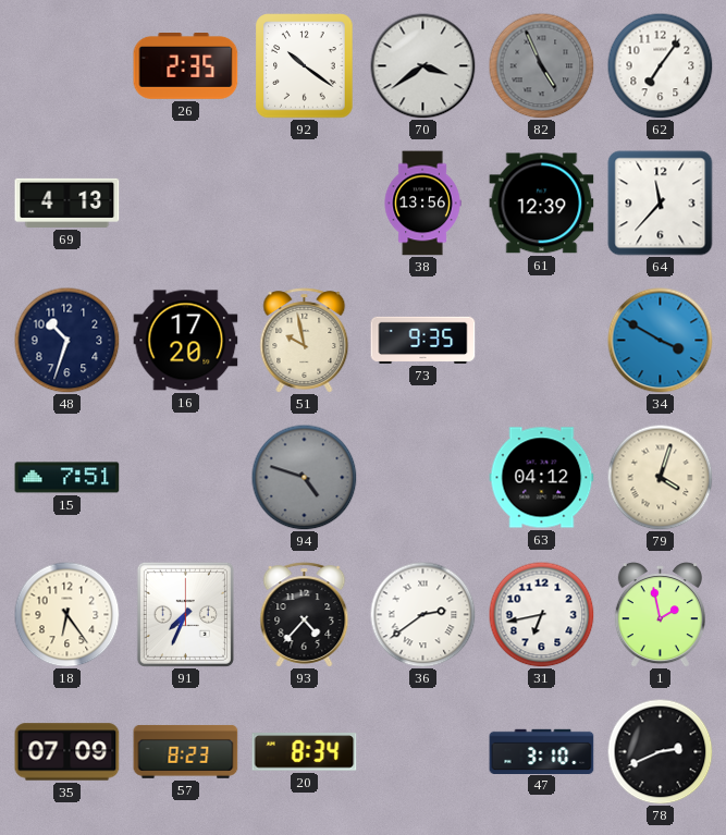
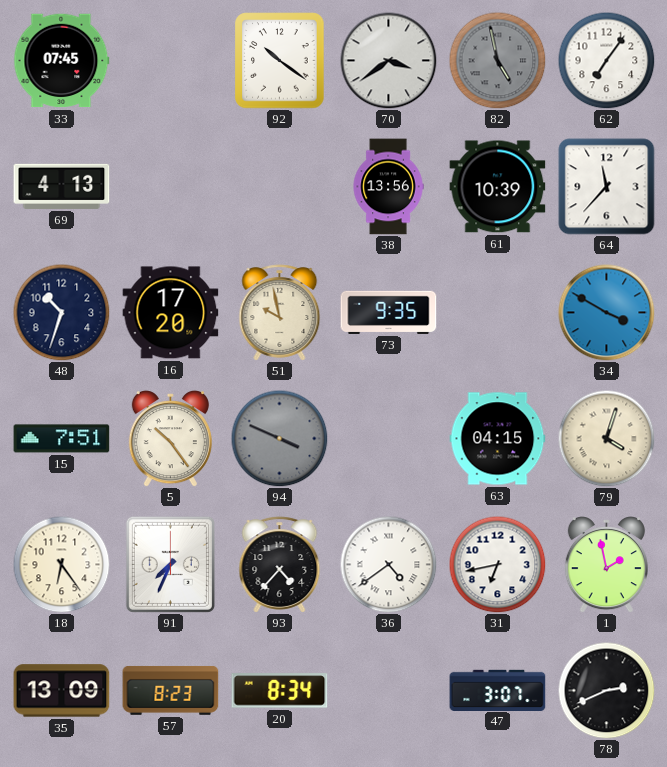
33: none -> 07:45
26: 2:35 -> none
82: 4:56 -> 4:58
61: 12:39 -> 10:39
5: none -> 10:24
94: 4:48 -> 3:49
63: 04:12 -> 04:15
36: 2:39 -> 4:39
35: 07:09 -> 13:09
47: 3:10 -> 3:07
